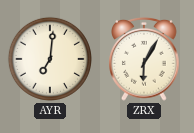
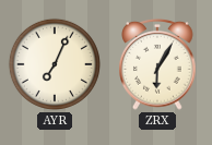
AYR: 7:01 -> 7:04
